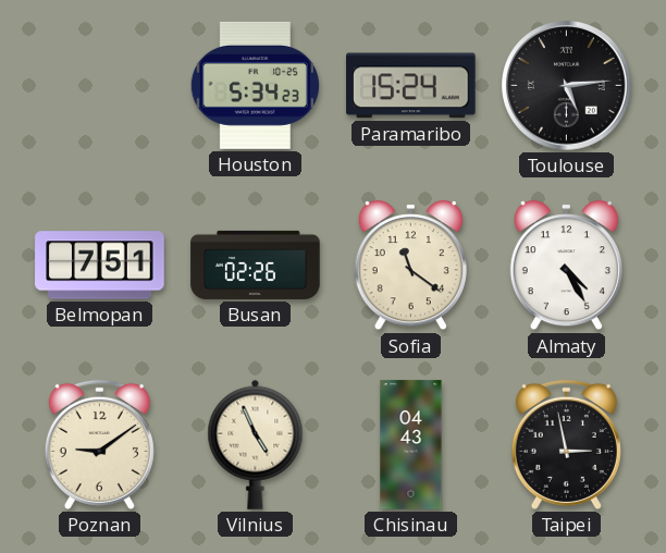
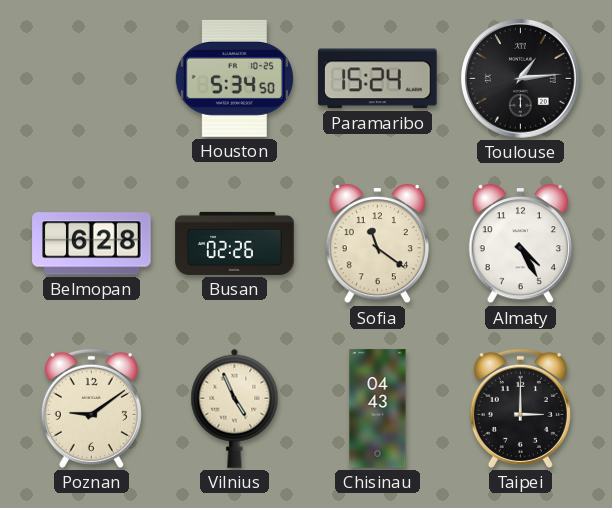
Houston: 5:34:23 -> 5:34:50
Toulouse: 5:14 -> 1:14
Belmopan: 7:51 -> 6:28
Taipei: 2:58 -> 3:00
